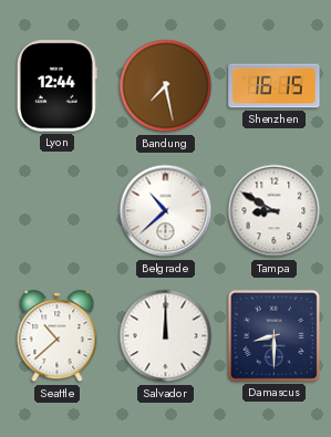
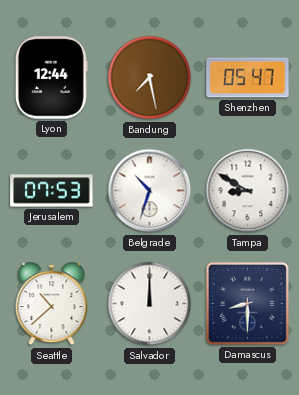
Shenzhen: 16:15 -> 05:47
Jerusalem: none -> 07:53
Belgrade: 10:38 -> 10:33
